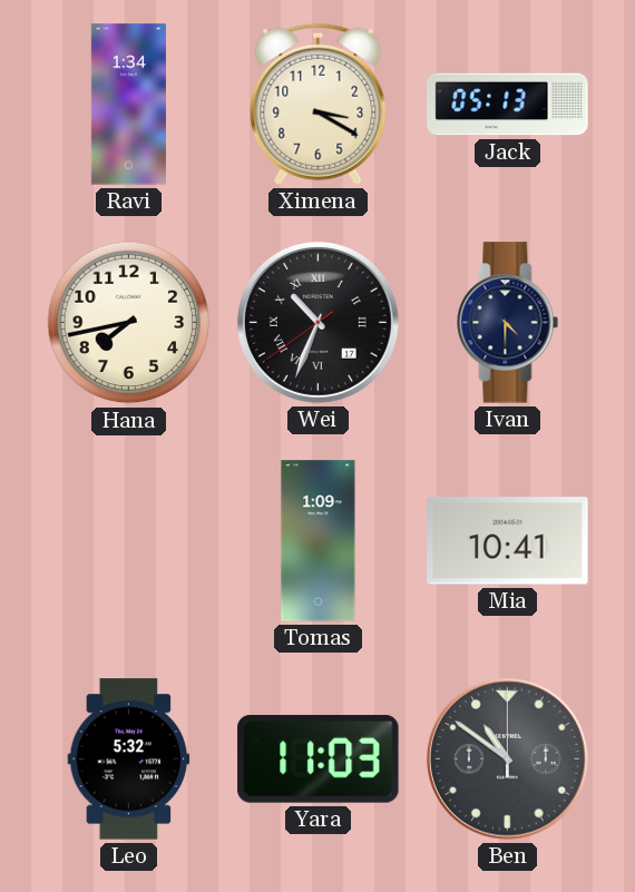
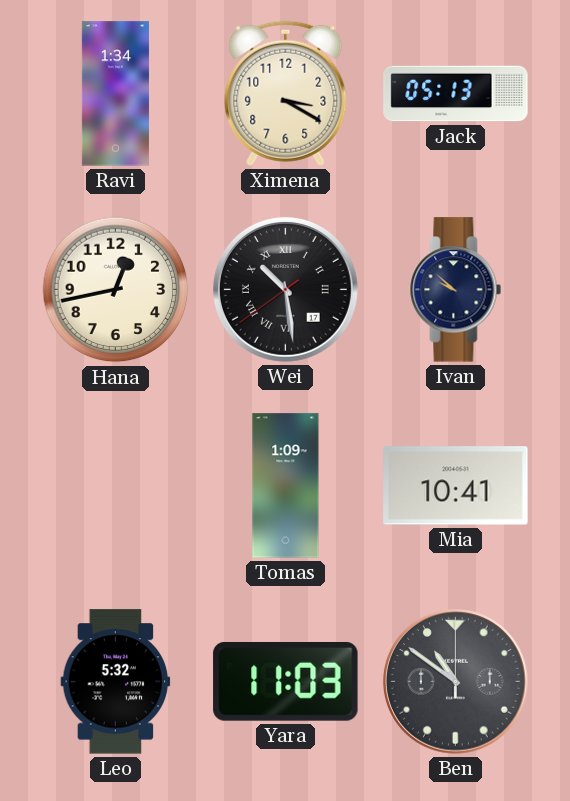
Hana: 7:43 -> 12:43
Wei: 10:33 -> 10:28
Ivan: 4:30 -> 9:52
